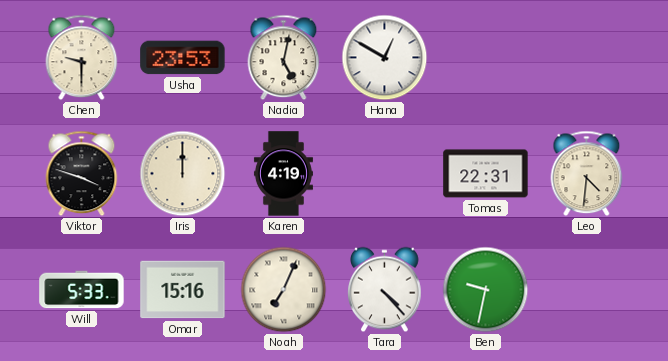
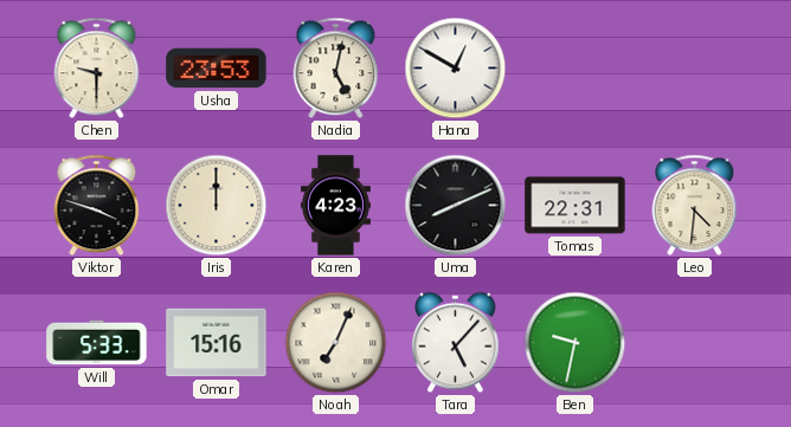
Karen: 4:19 -> 4:23
Uma: none -> 8:11
Tara: 4:23 -> 5:07
